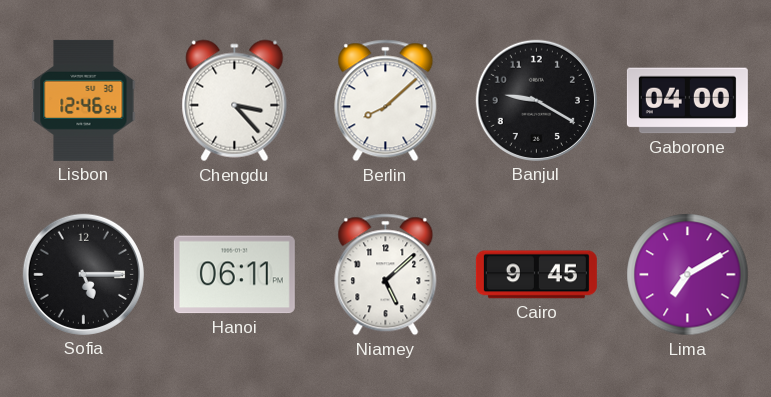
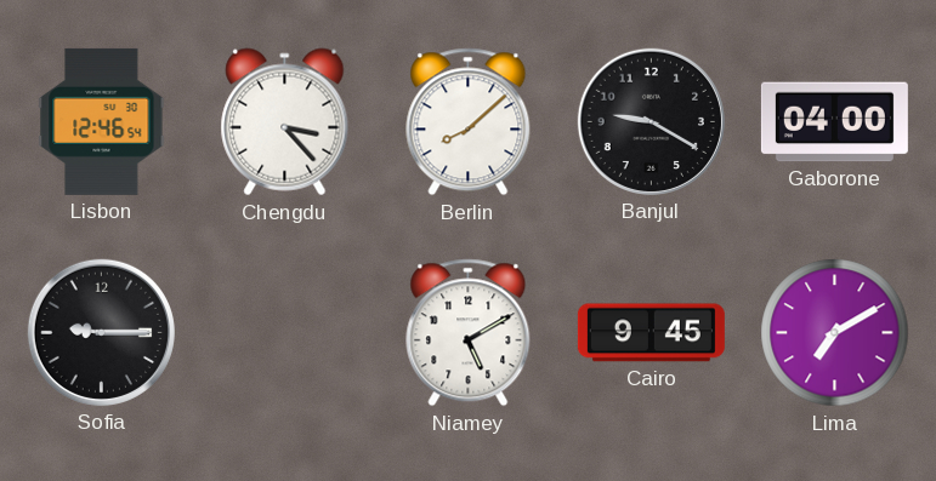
Sofia: 5:15 -> 9:15
Hanoi: 06:11 -> none
Niamey: 5:08 -> 5:10
